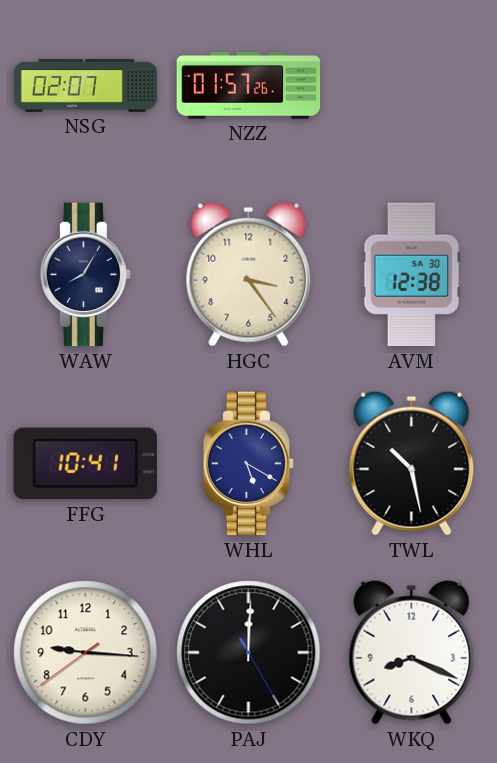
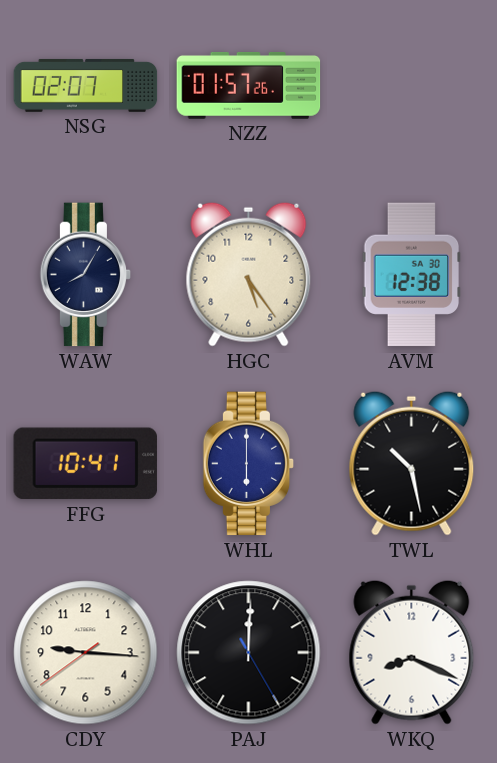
HGC: 3:24 -> 5:24
WHL: 5:20 -> 6:00
